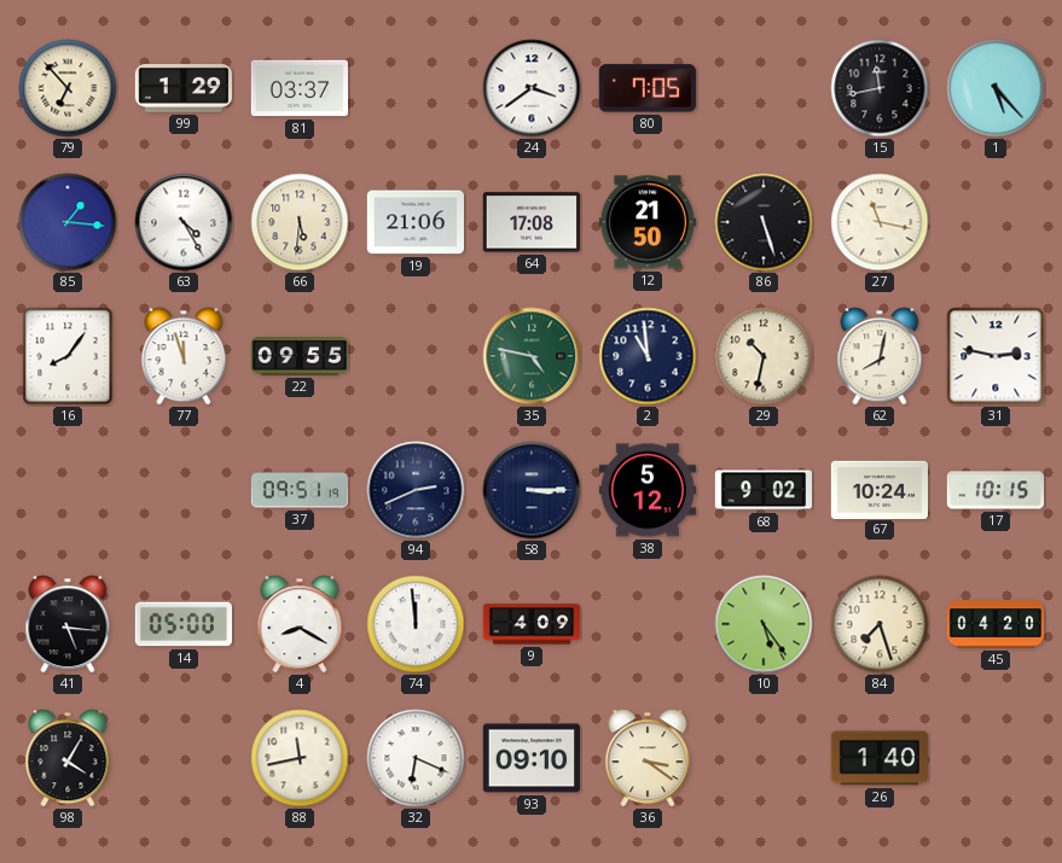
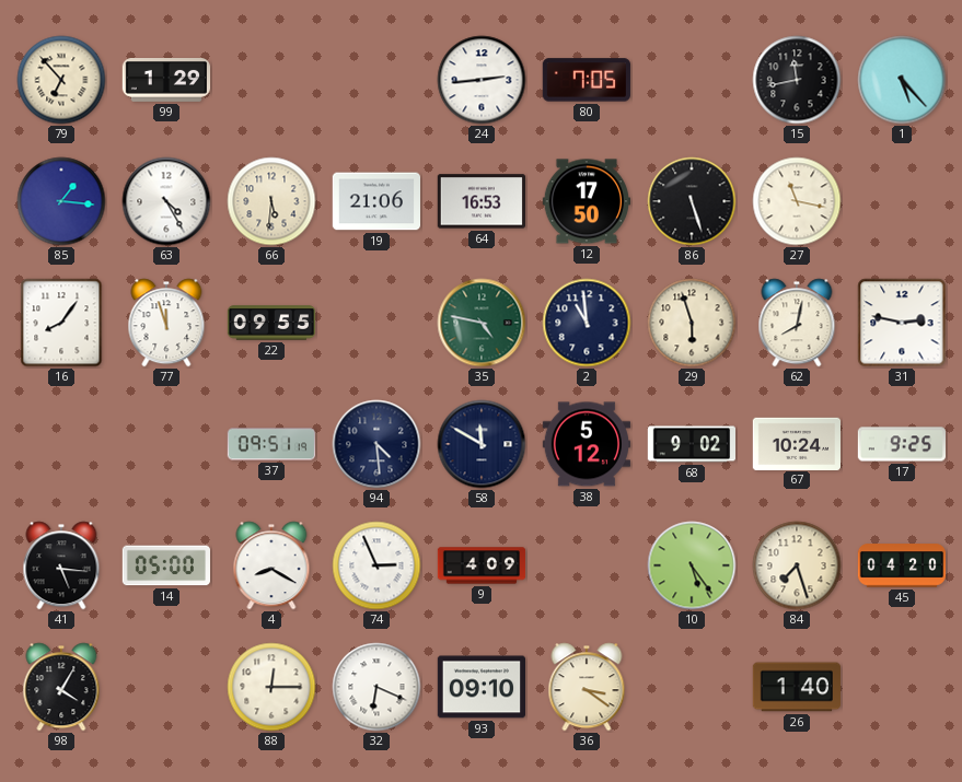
81: 03:37 -> none
24: 3:39 -> 2:44
64: 17:08 -> 16:53
12: 21:50 -> 17:50
29: 10:32 -> 5:57
94: 2:41 -> 4:29
58: 3:15 -> 11:50
17: 10:15 -> 9:25
74: 11:59 -> 2:56
88: 11:43 -> 12:15
